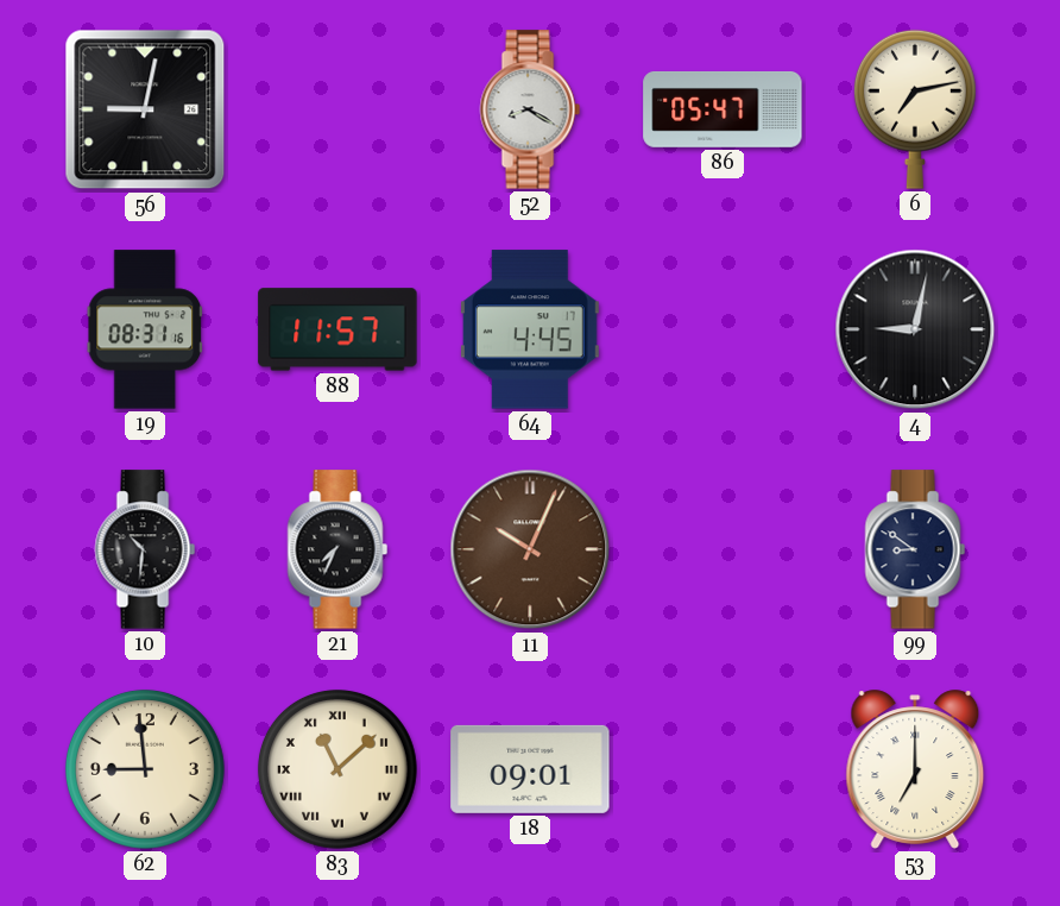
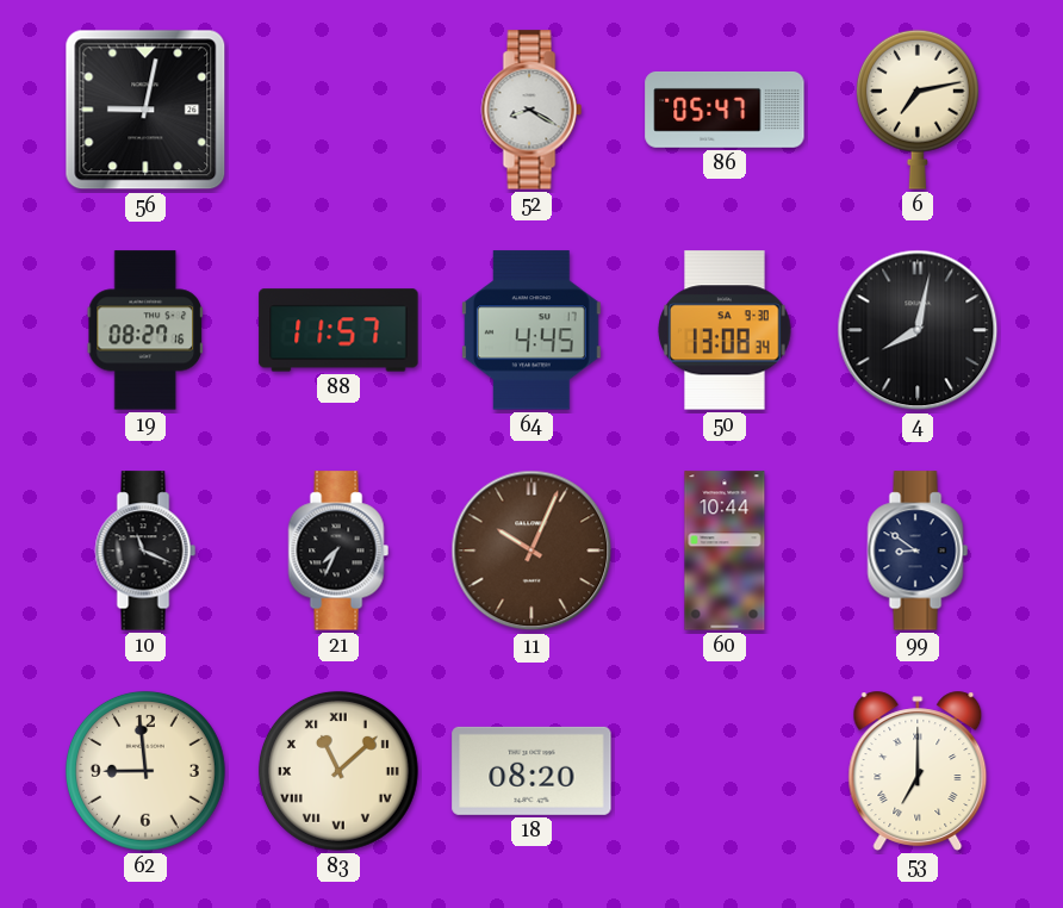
19: 08:31 -> 08:27
50: none -> 13:08
4: 9:02 -> 8:02
10: 10:31 -> 11:19
60: none -> 10:44
18: 09:01 -> 08:20
